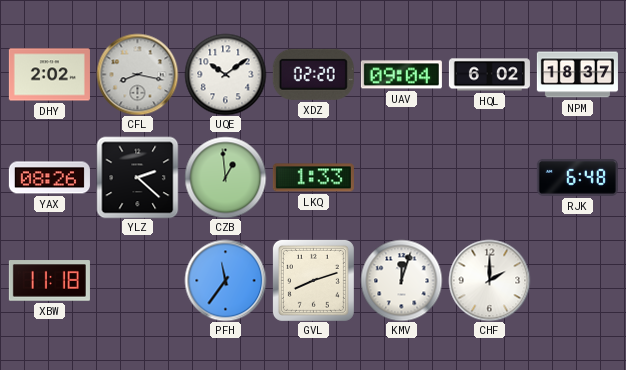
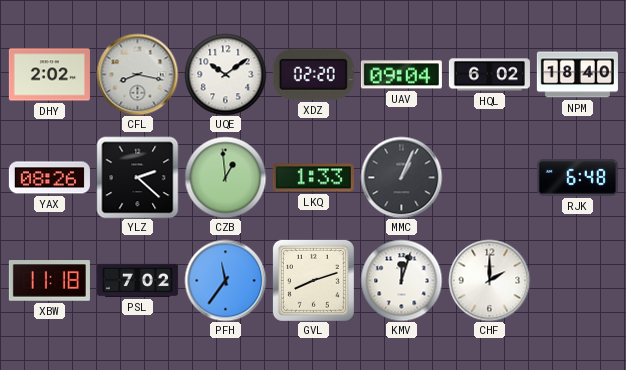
NPM: 18:37 -> 18:40
MMC: none -> 1:04
PSL: none -> 7:02
